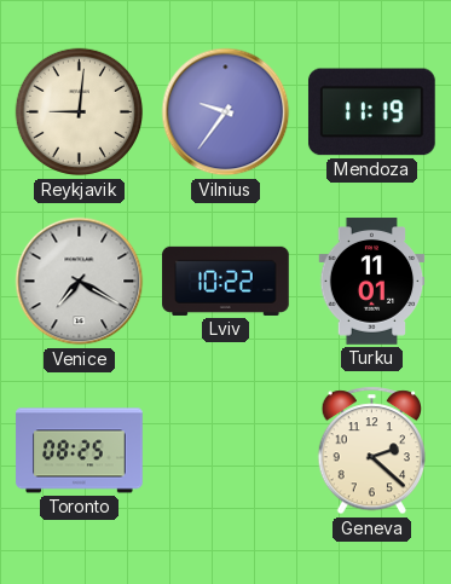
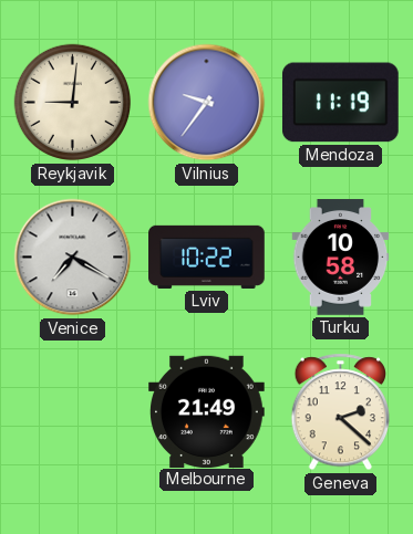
Turku: 11:01 -> 10:58
Toronto: 08:25 -> none
Melbourne: none -> 21:49
